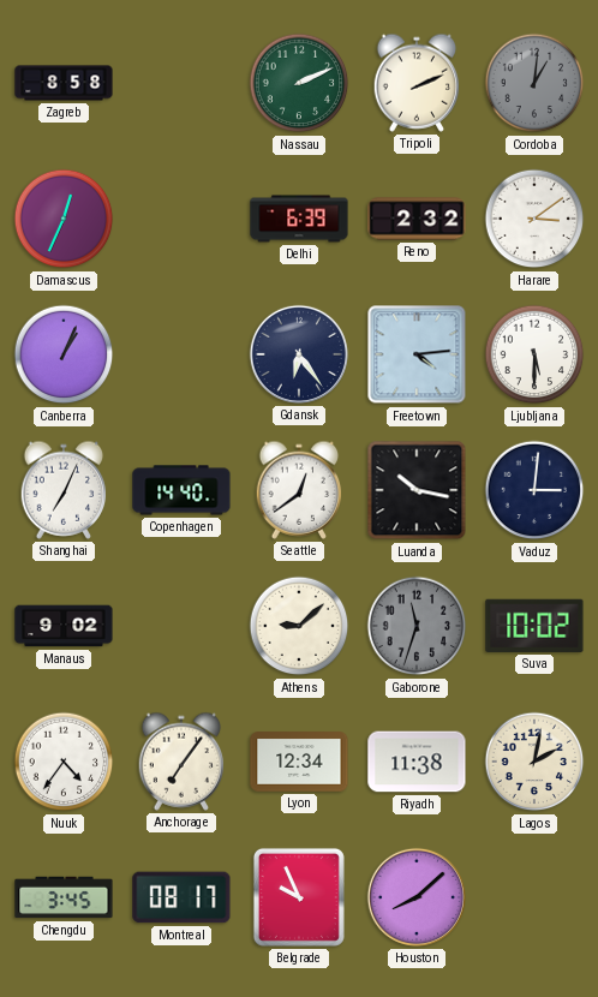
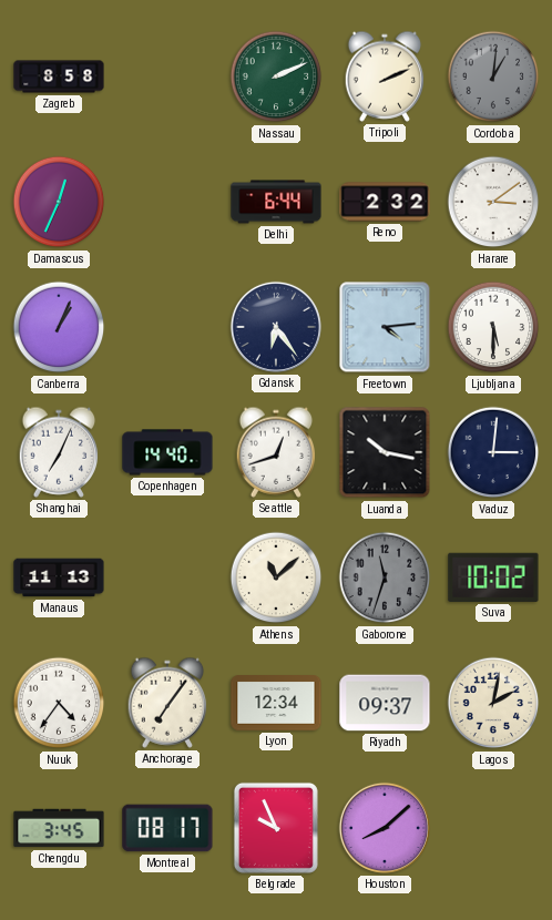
Delhi: 6:39 -> 6:44
Seattle: 12:39 -> 12:42
Manaus: 9:02 -> 11:13
Athens: 9:08 -> 11:08
Riyadh: 11:38 -> 09:37
